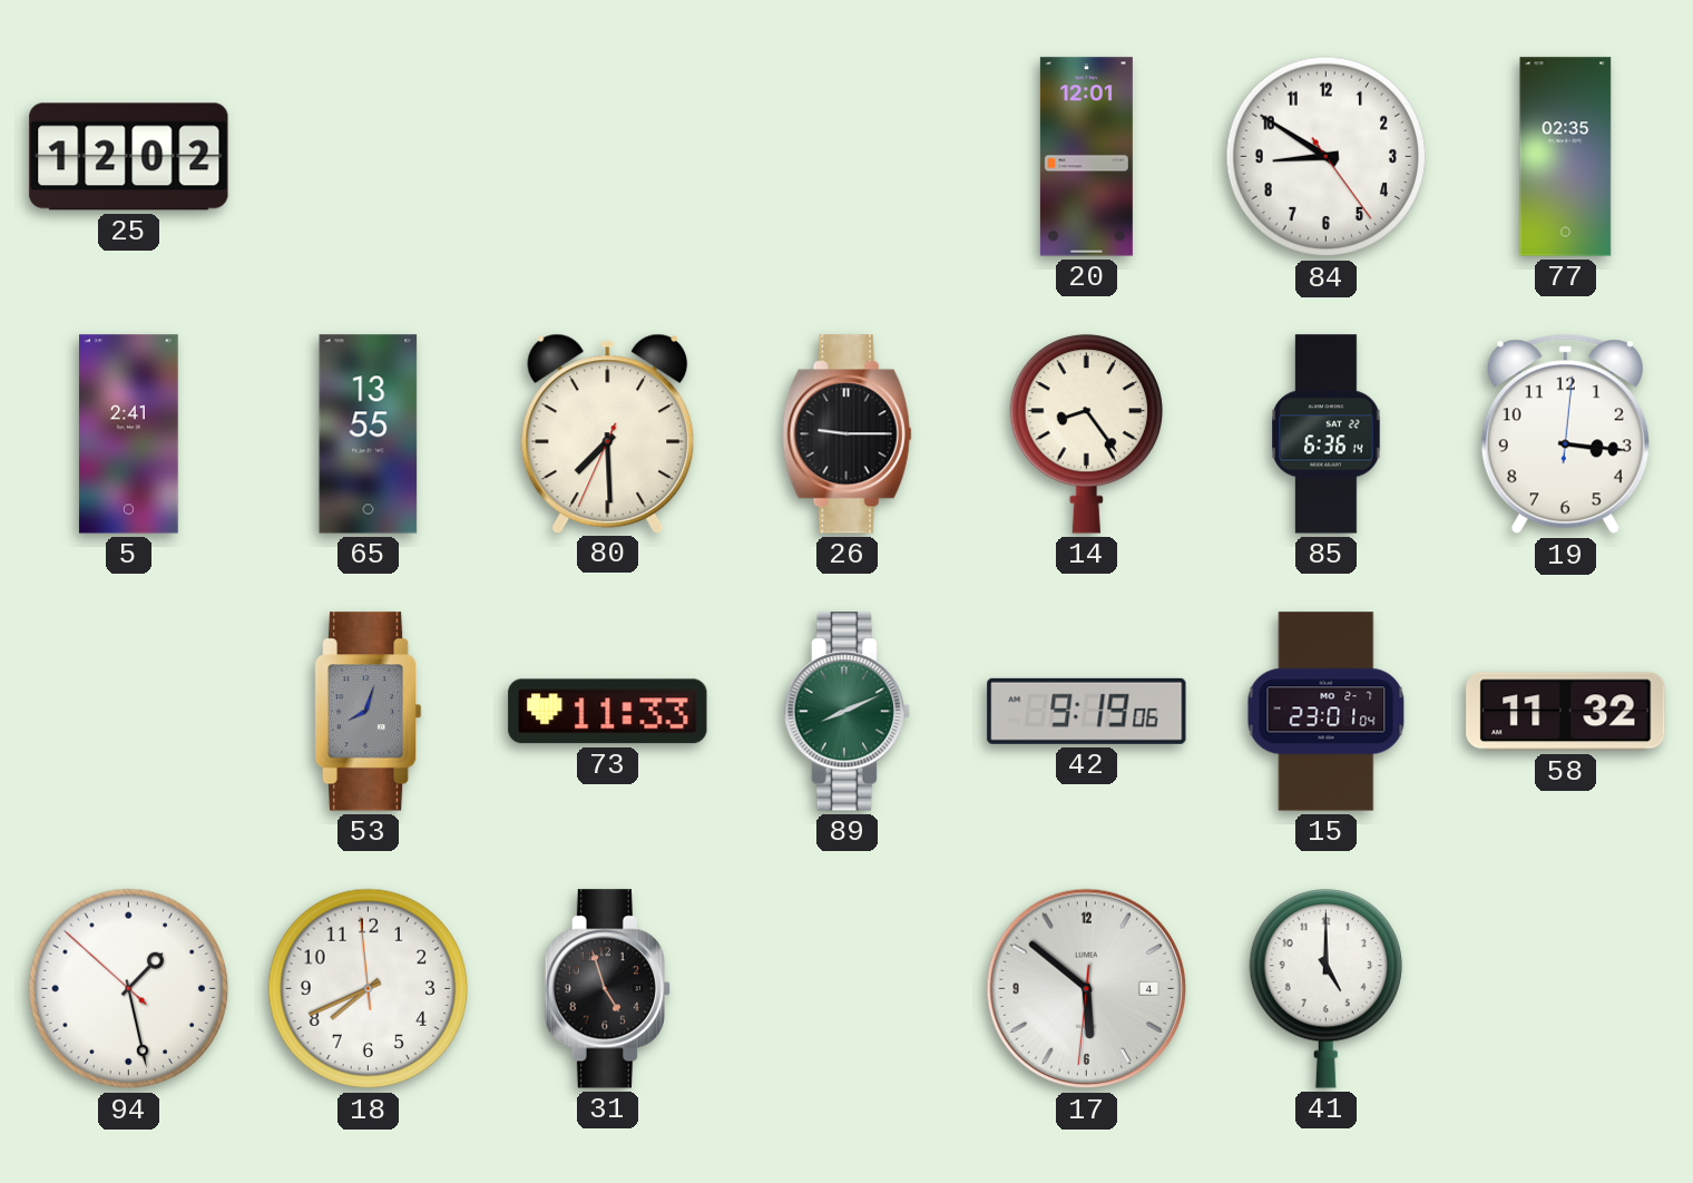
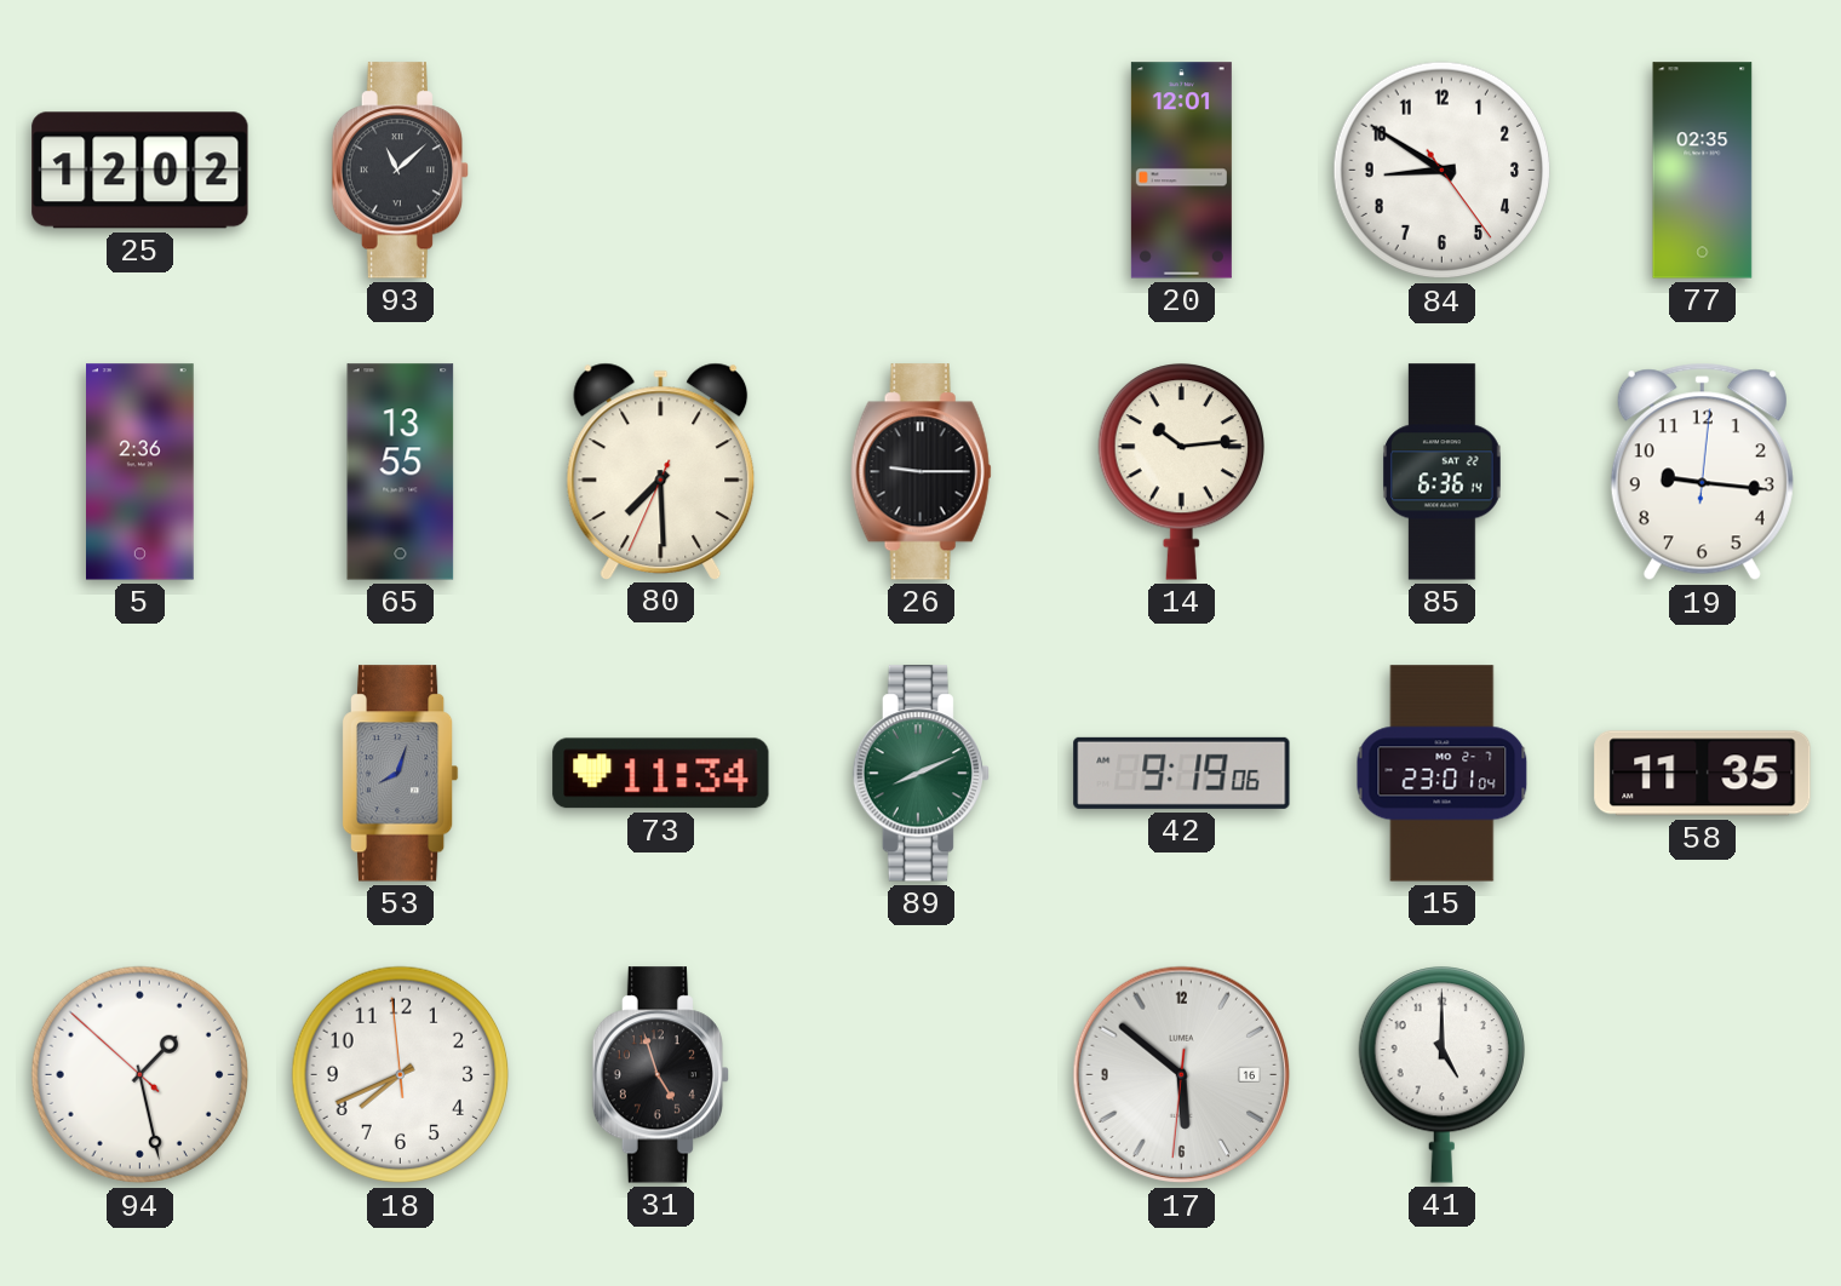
93: none -> 11:08
5: 2:41 -> 2:36
14: 8:24 -> 10:14
19: 3:16 -> 9:16
73: 11:33 -> 11:34
58: 11:32 -> 11:35
17 date: 4 -> 16
